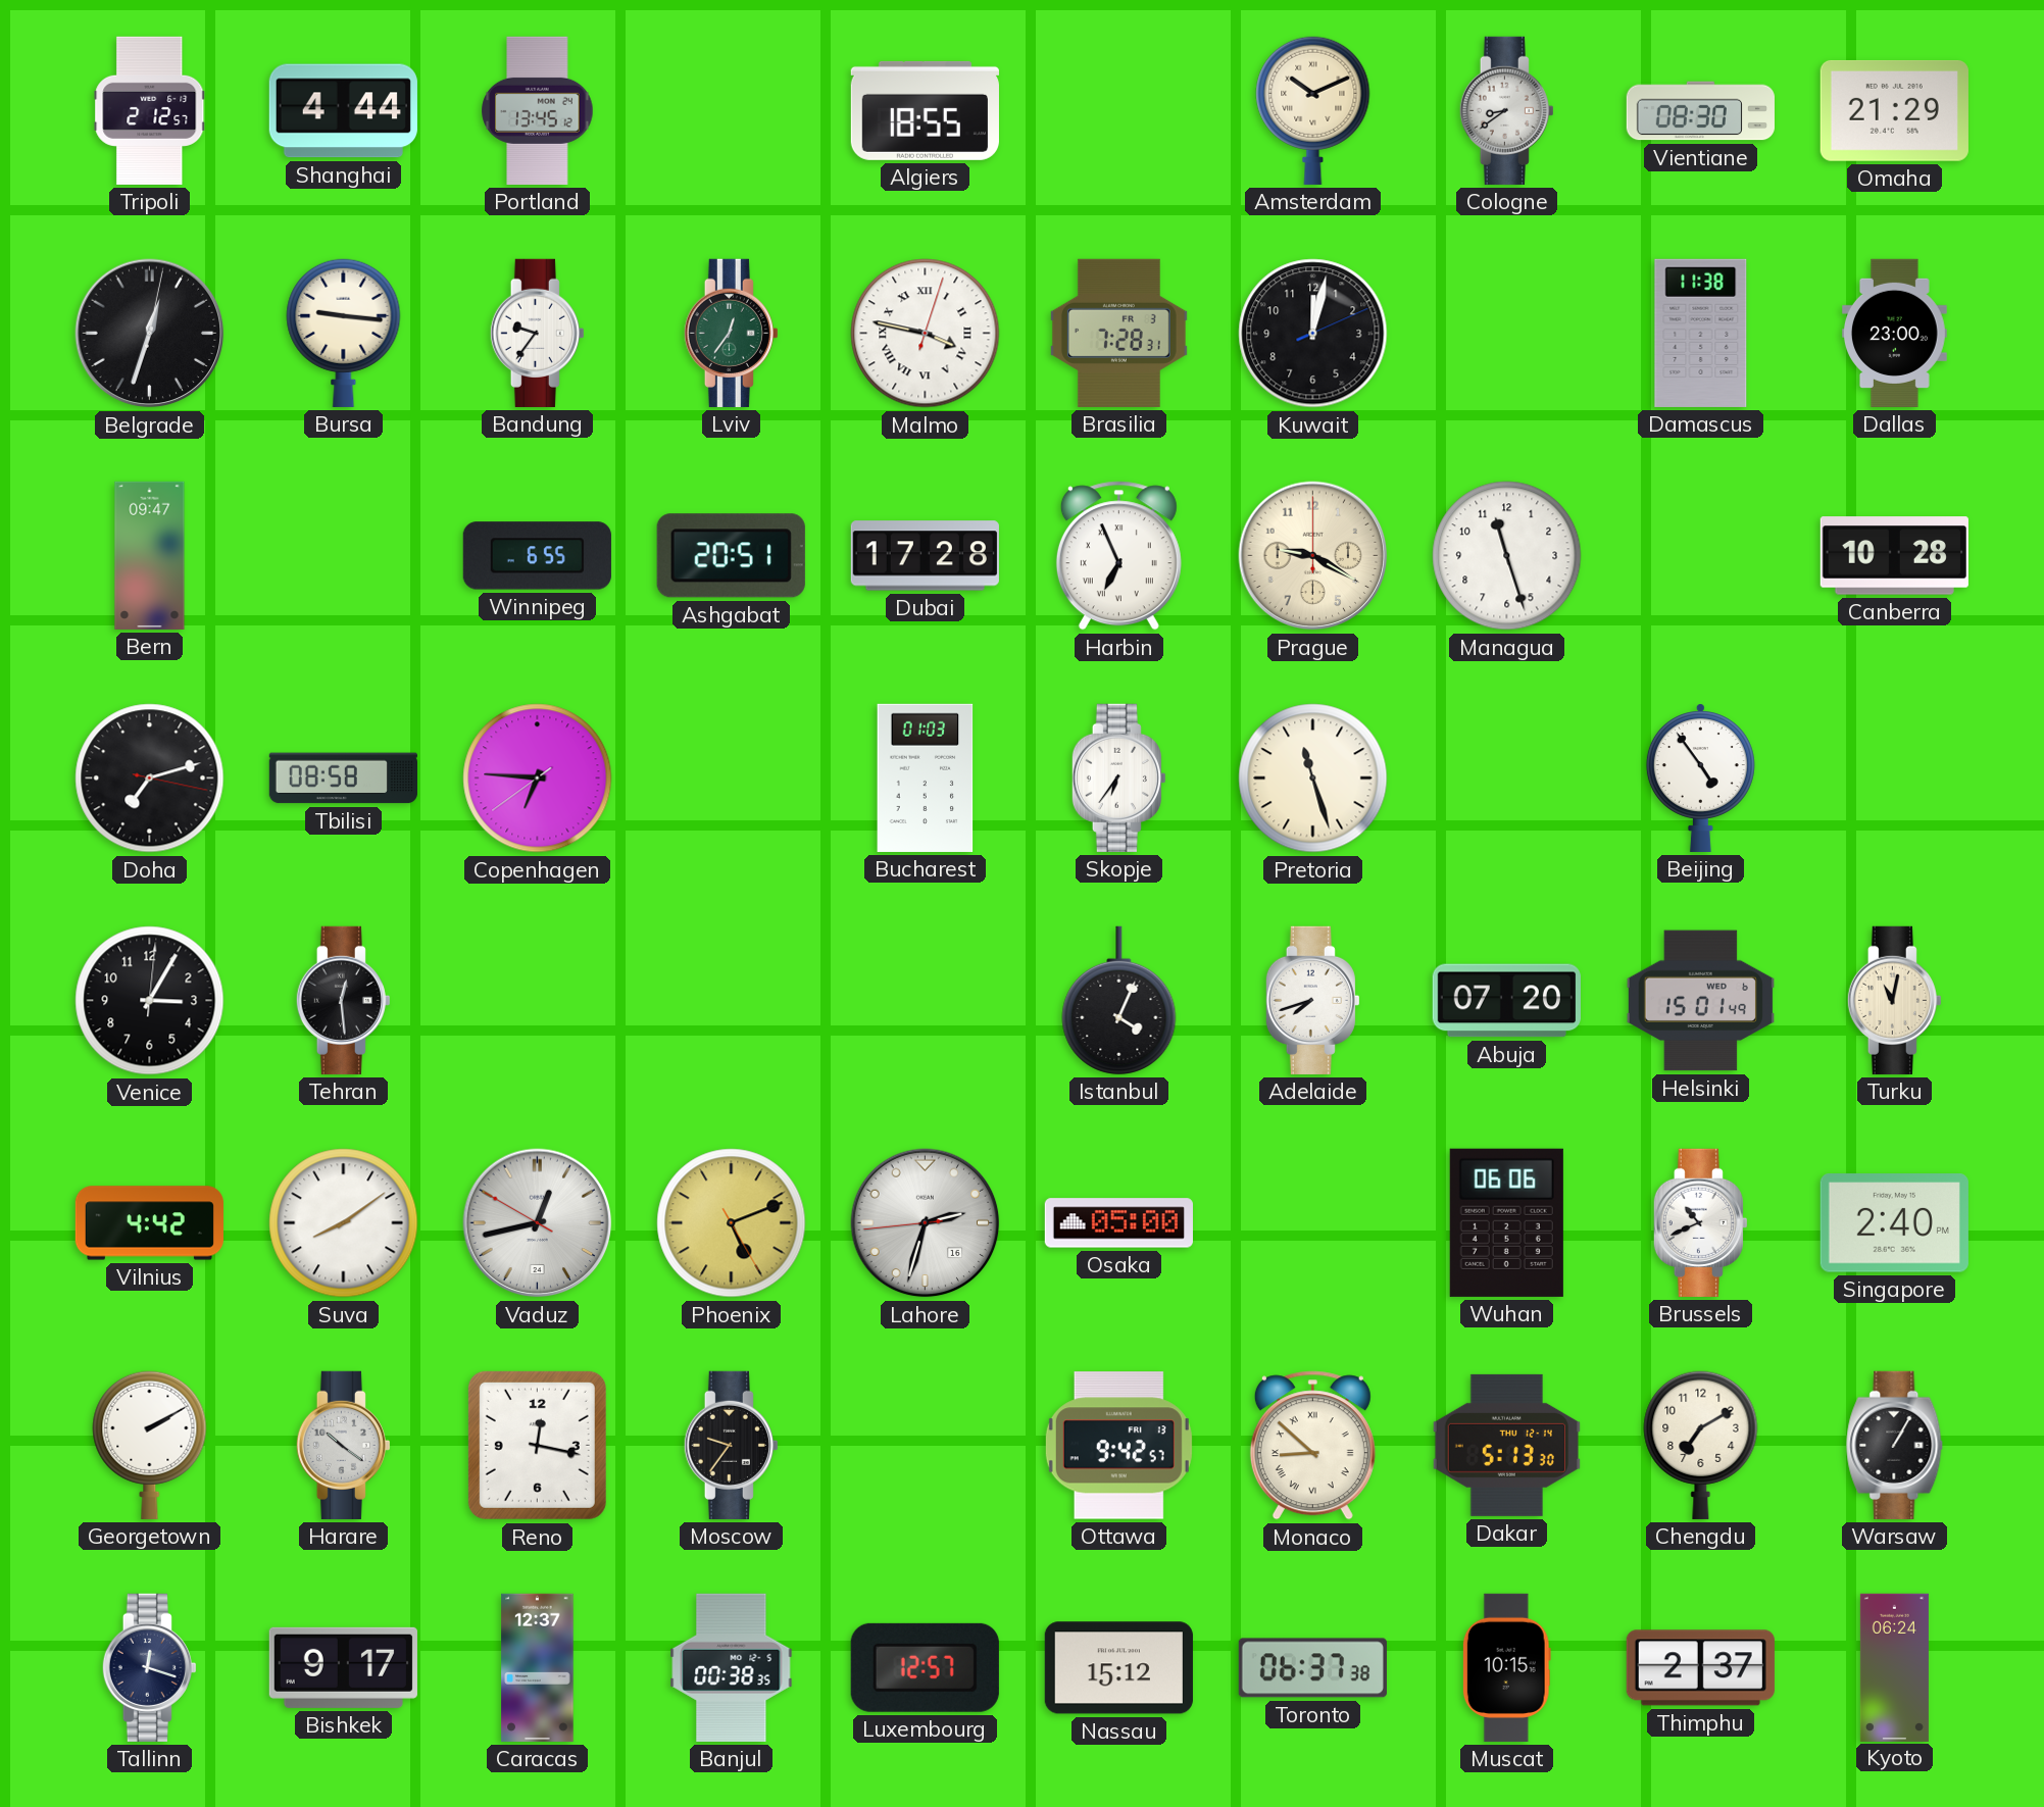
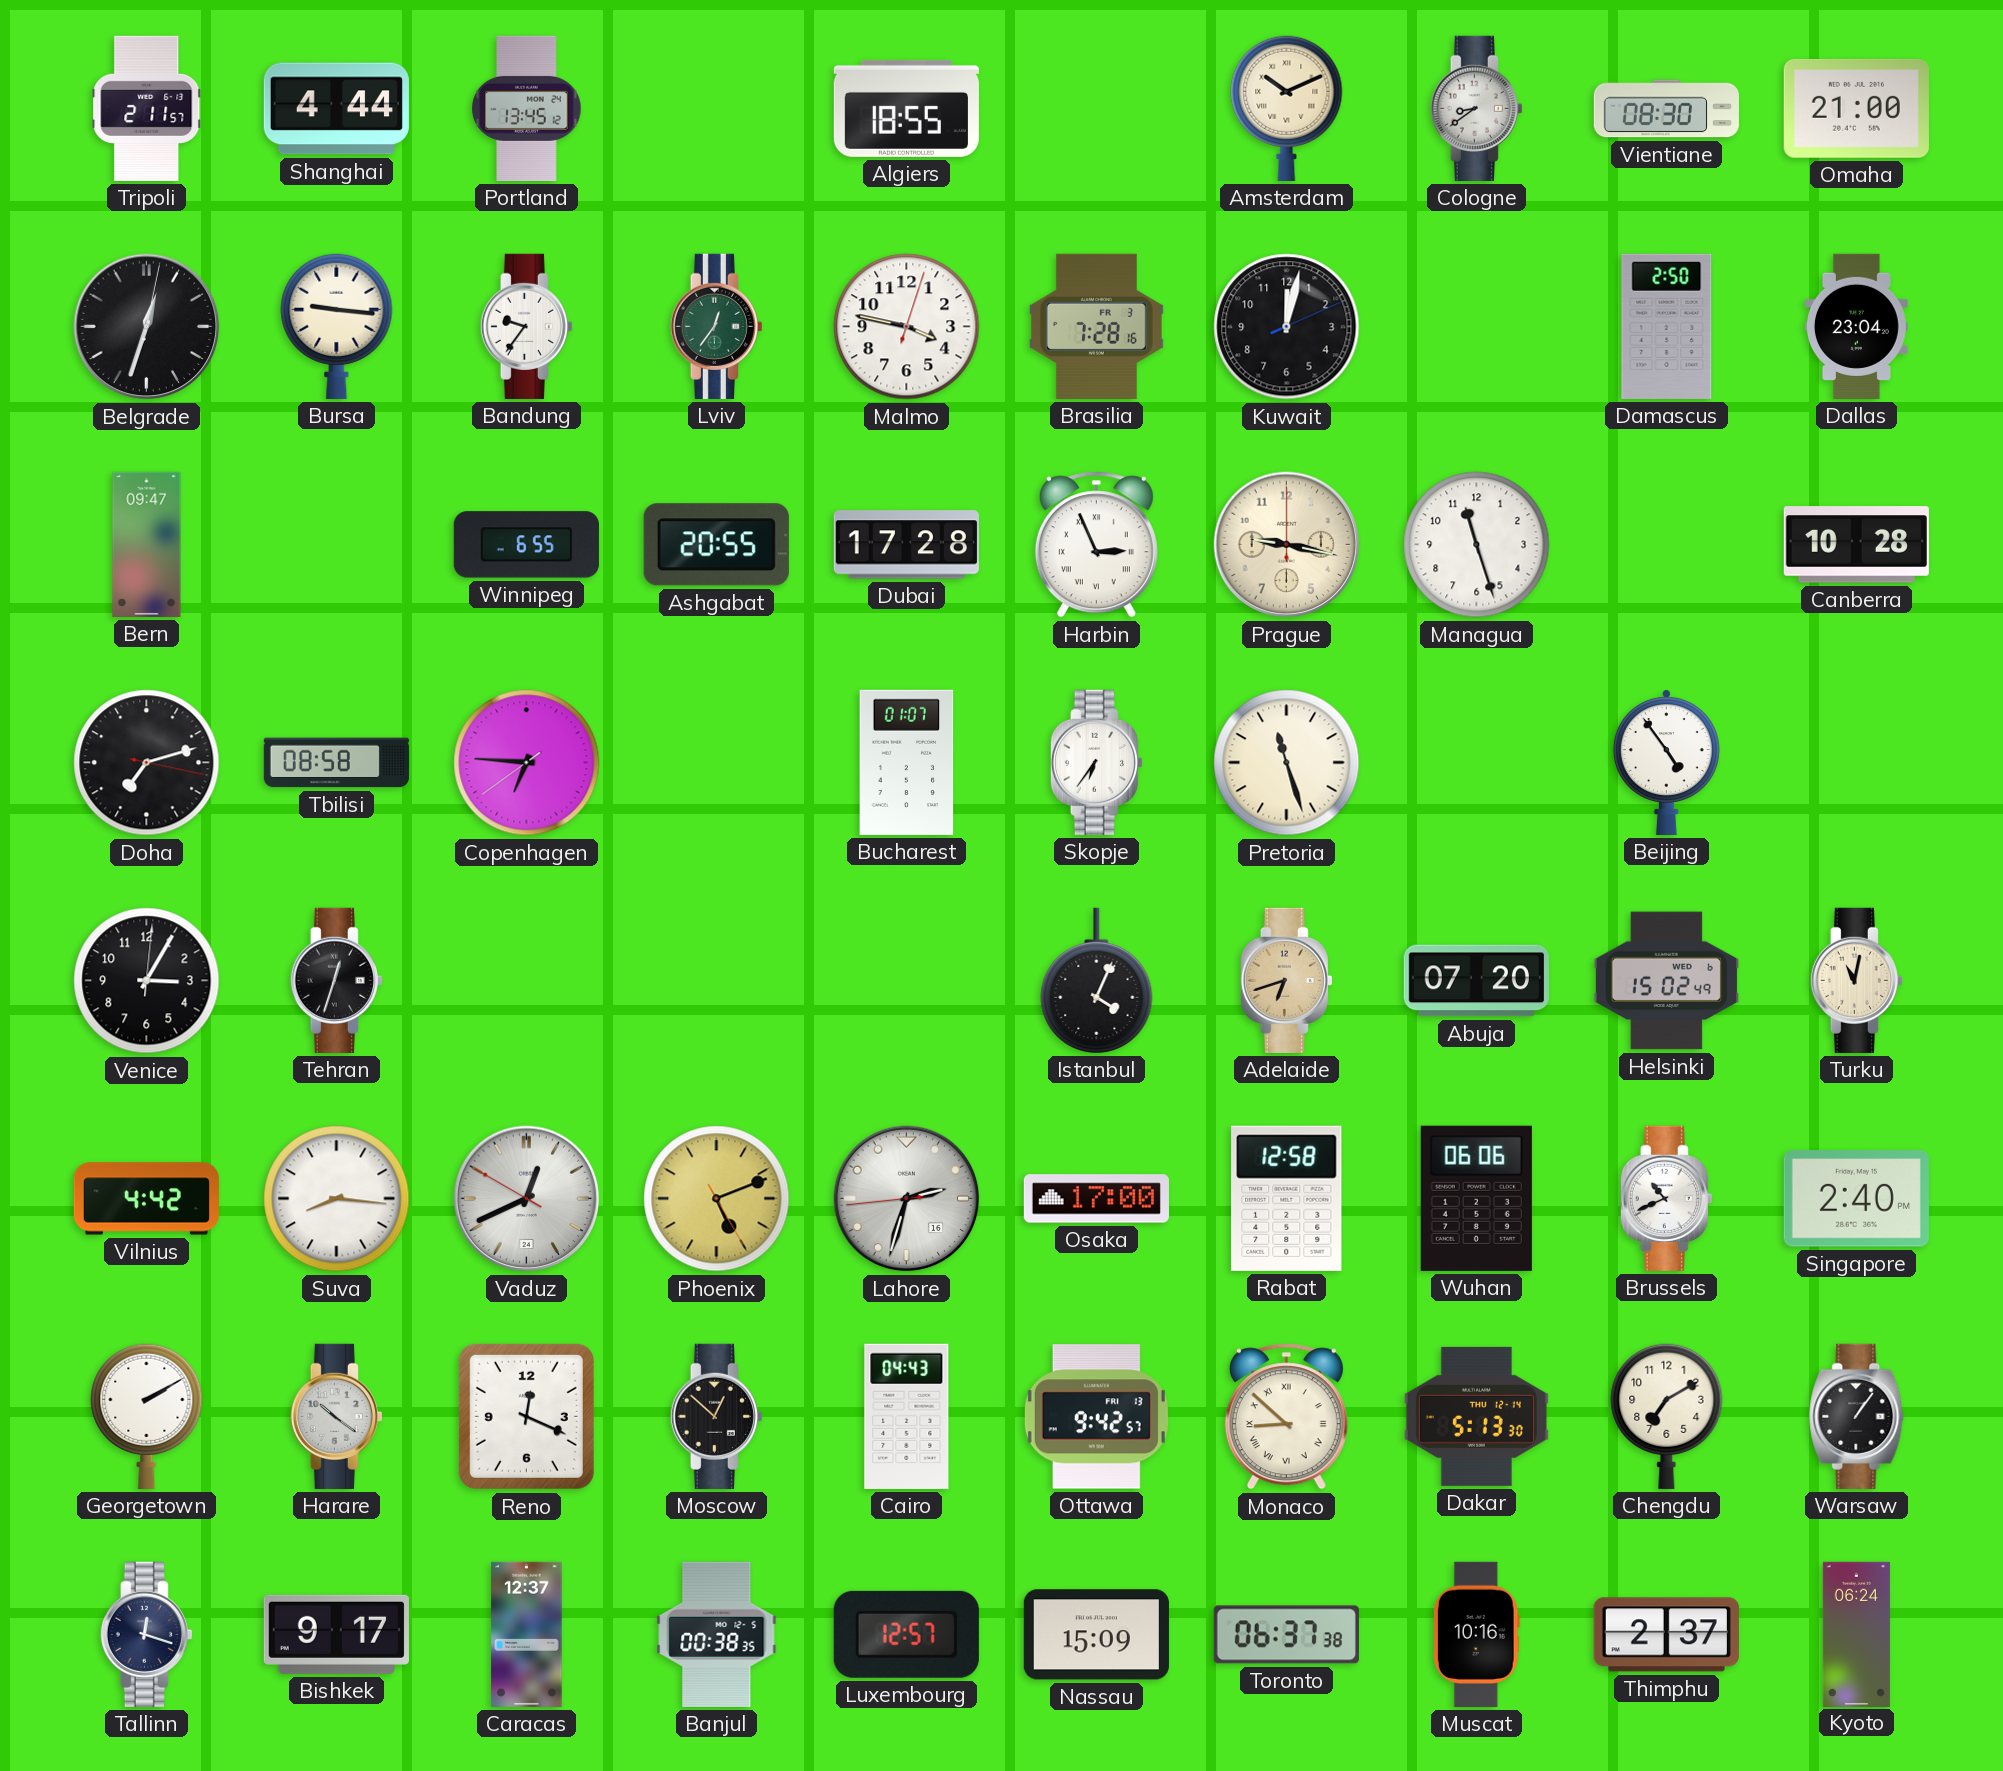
Tripoli: 2:12 -> 2:11
Omaha: 21:29 -> 21:00
Malmo numerals: Roman -> Arabic
Brasilia: 7:28:31 -> 7:28:16
Damascus: 11:38 -> 2:50
Dallas: 23:00 -> 23:04
Ashgabat: 20:51 -> 20:55
Harbin: 6:56 -> 2:56
Prague: 9:20 -> 9:17
Bucharest: 01:03 -> 01:07
Tehran: 12:29 -> 12:33
Adelaide: 7:42 -> 6:42
Adelaide dial: white -> champagne
Helsinki: 15:01 -> 15:02
Suva: 8:09 -> 8:16
Vaduz: 12:42 -> 12:40
Osaka: 05:00 -> 17:00
Rabat: none -> 12:58
Reno: 12:17 -> 12:19
Moscow: 9:36 -> 12:52
Cairo: none -> 04:43
Warsaw: 1:05 -> 1:06
Nassau: 15:12 -> 15:09
Muscat: 10:15 -> 10:16
